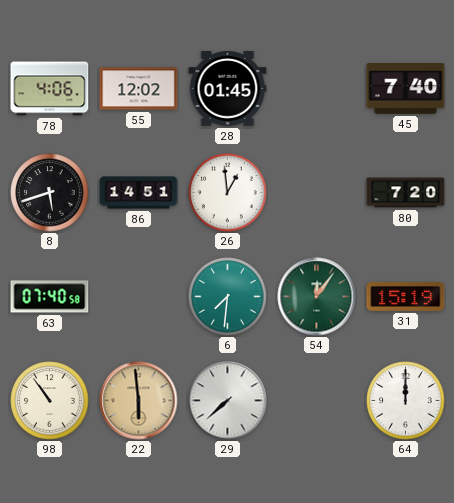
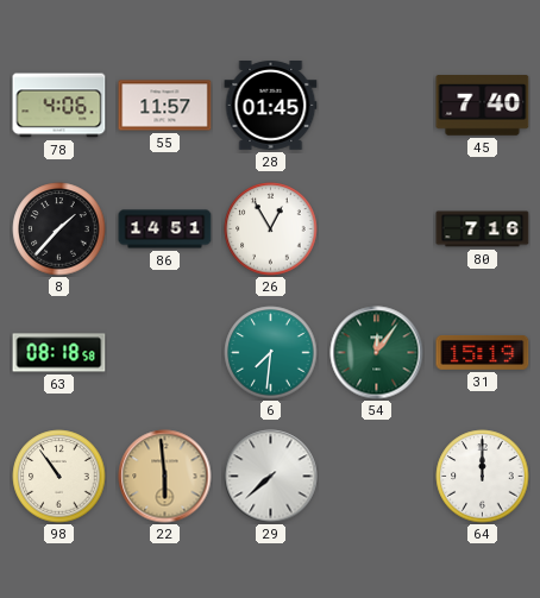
55: 12:02 -> 11:57
8: 5:42 -> 1:37
26: 12:59 -> 12:55
80: 7:20 -> 7:16
63: 07:40 -> 08:18
